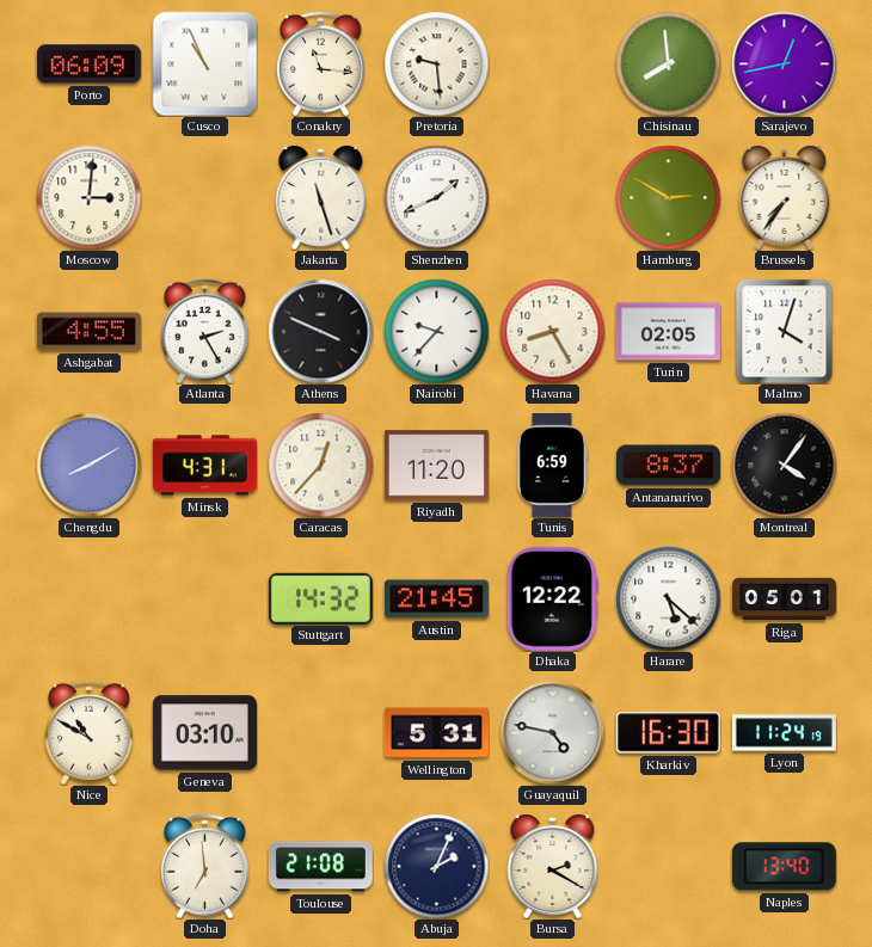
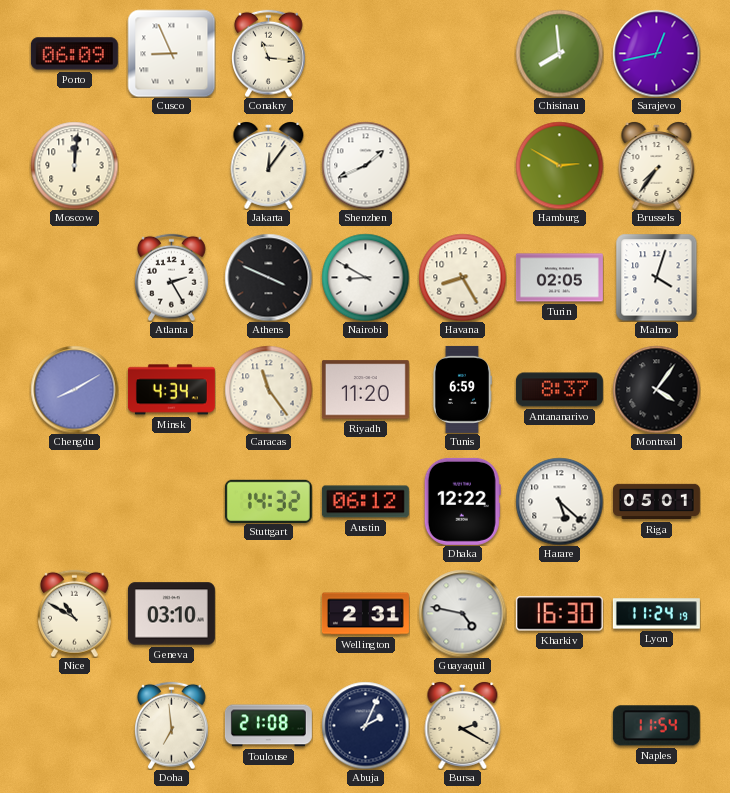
Cusco: 10:56 -> 8:56
Pretoria: 9:29 -> none
Moscow: 3:01 -> 12:01
Jakarta: 11:27 -> 12:06
Ashgabat: 4:55 -> none
Nairobi: 9:37 -> 8:50
Minsk: 4:31 -> 4:34
Caracas: 12:37 -> 11:24
Austin: 21:45 -> 06:12
Wellington: 5:31 -> 2:31
Naples: 13:40 -> 11:54
